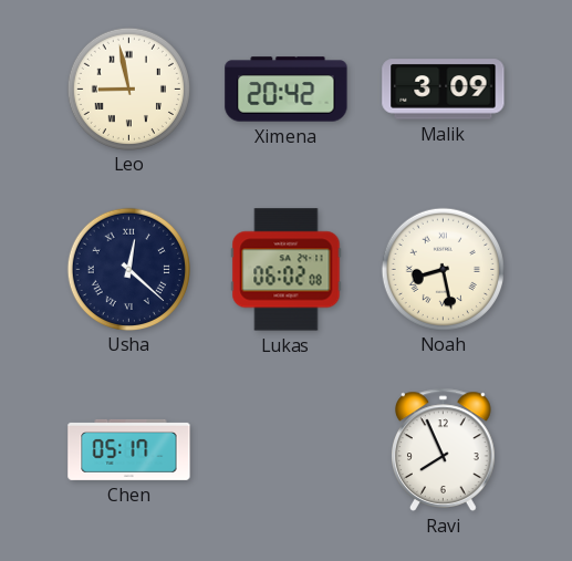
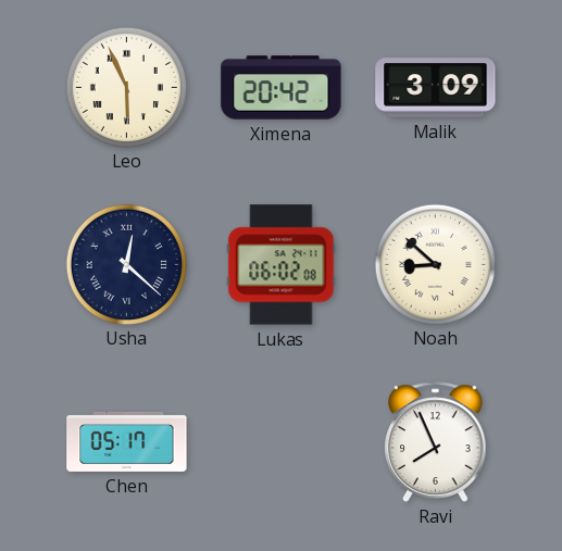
Leo: 8:58 -> 5:56
Noah: 8:28 -> 8:52
